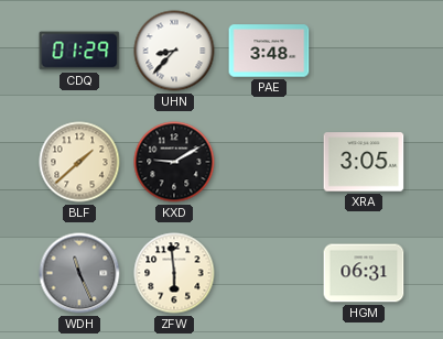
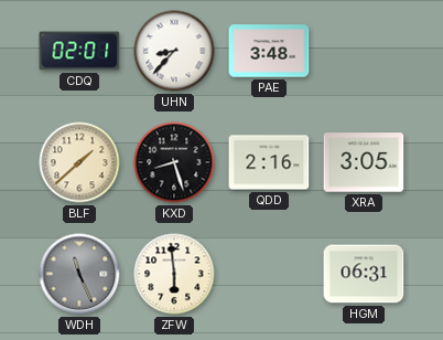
CDQ: 01:29 -> 02:01
KXD: 9:10 -> 8:27
QDD: none -> 2:16
